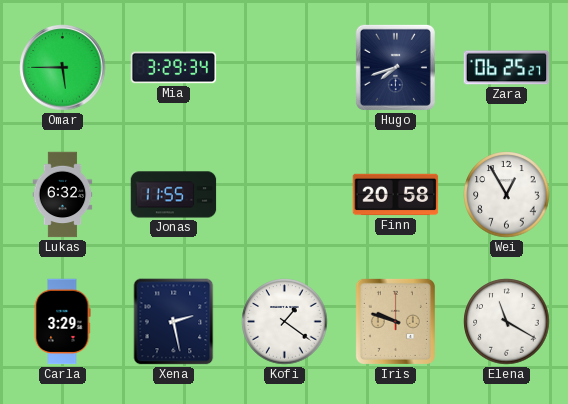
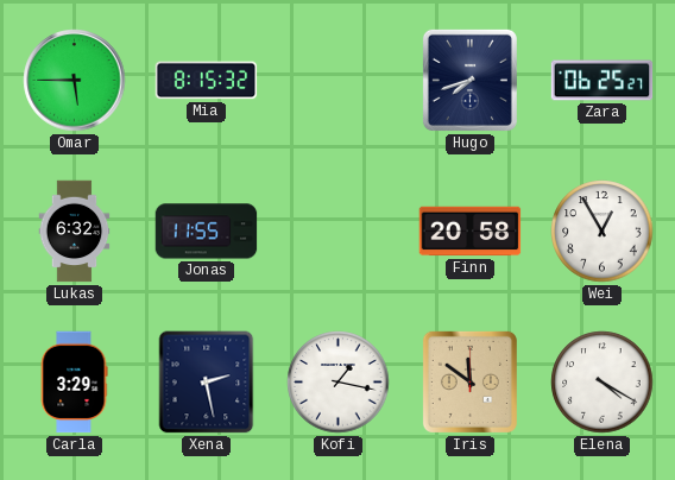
Mia: 3:29 -> 8:15
Kofi: 1:21 -> 1:17
Iris: 9:48 -> 11:51
Elena: 11:20 -> 4:20
